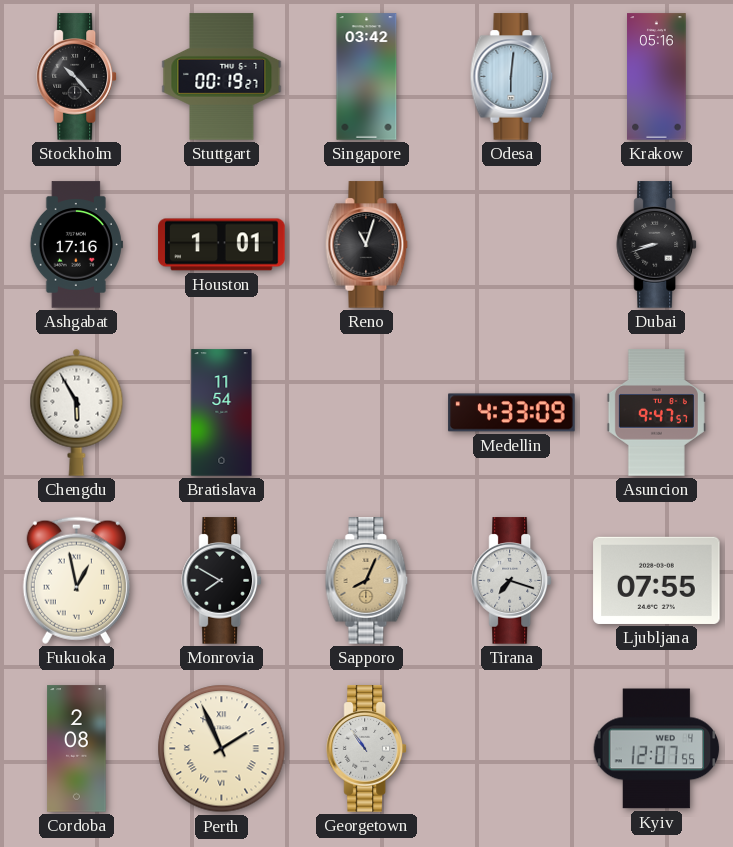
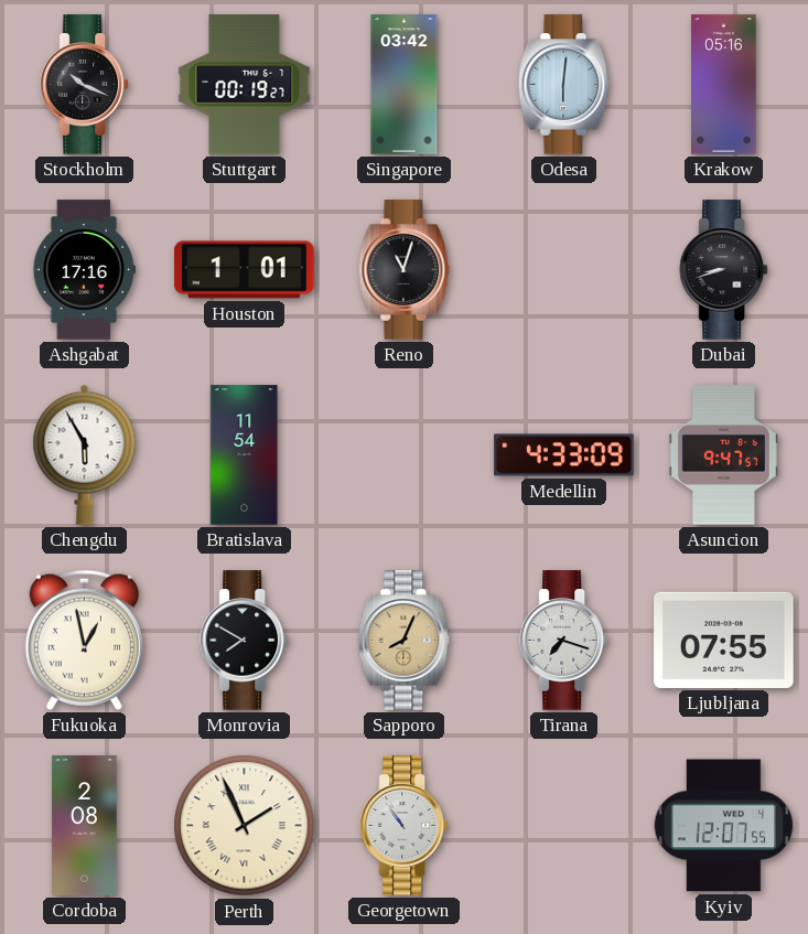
Stockholm: 10:23 -> 10:19
